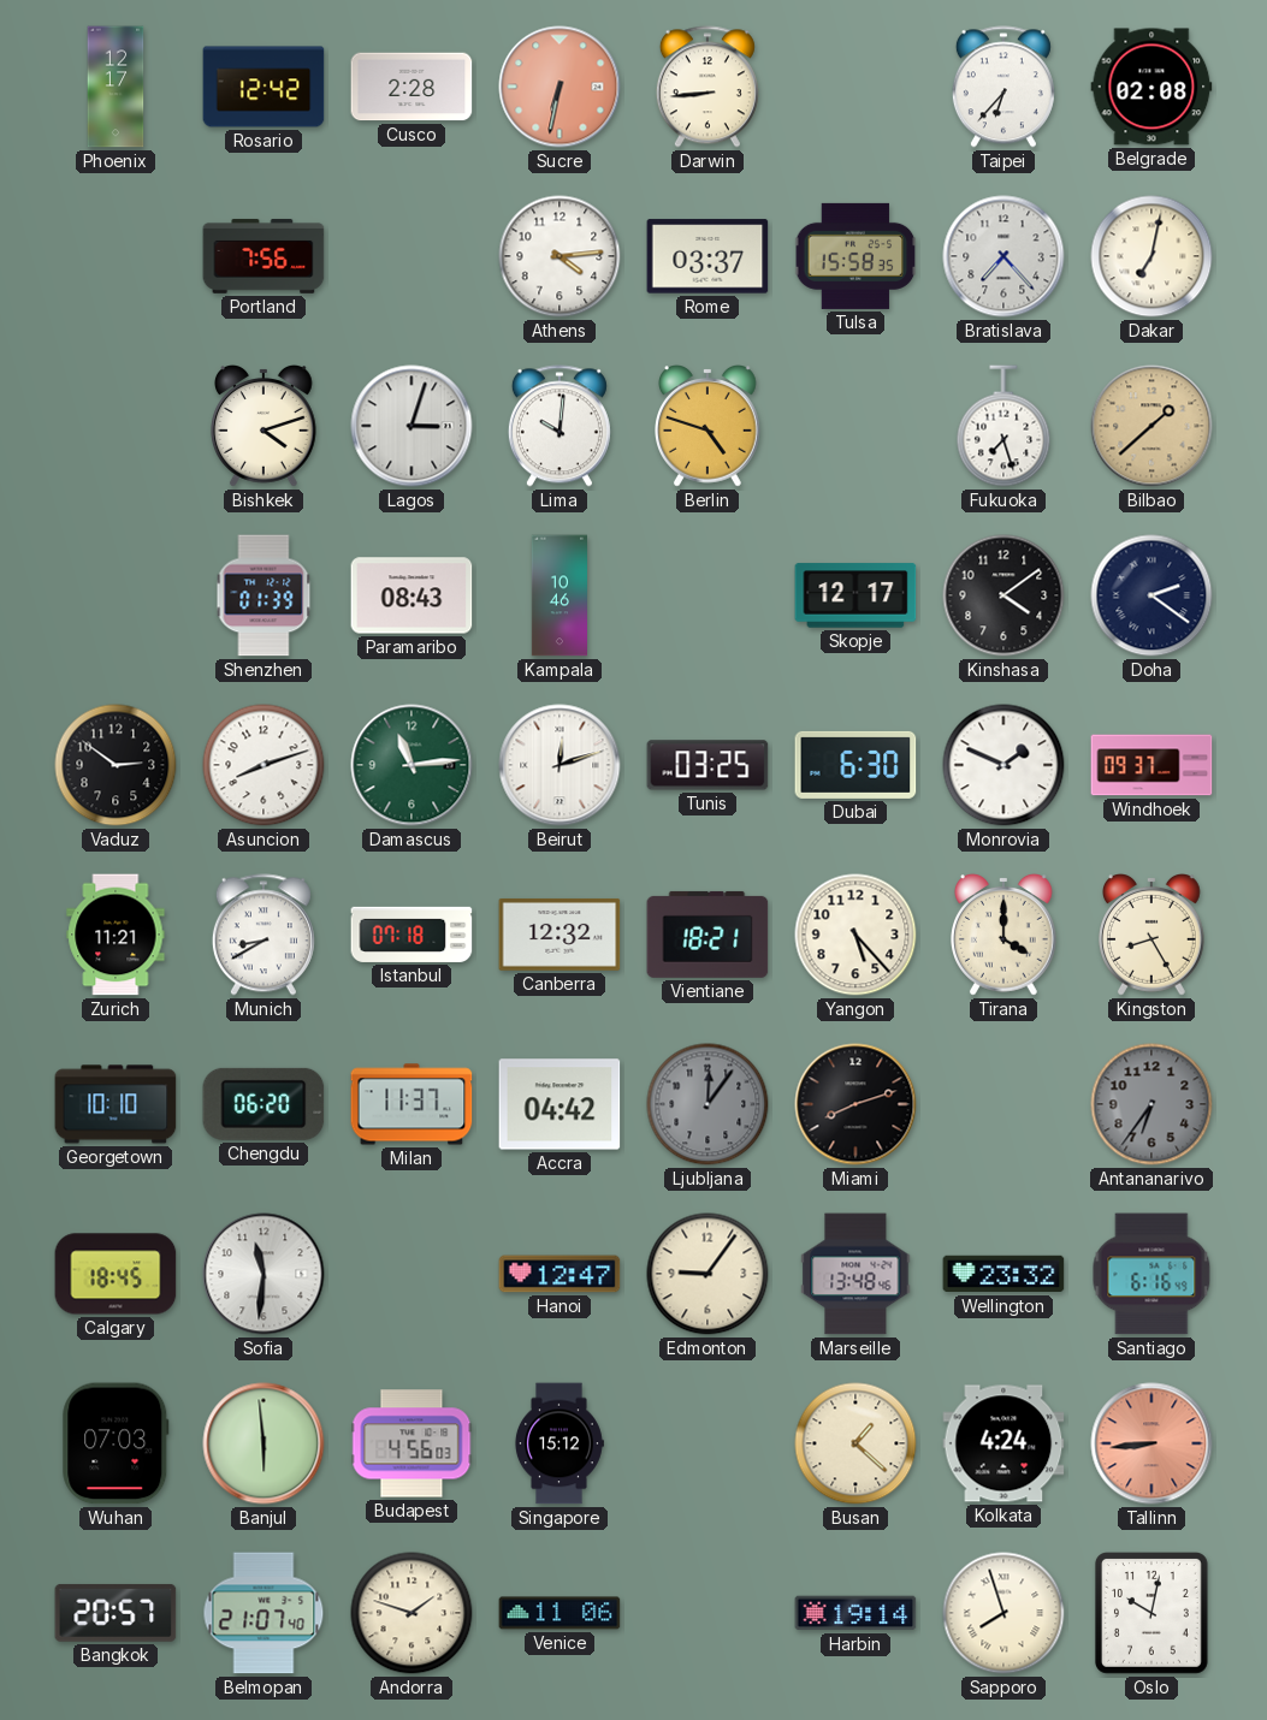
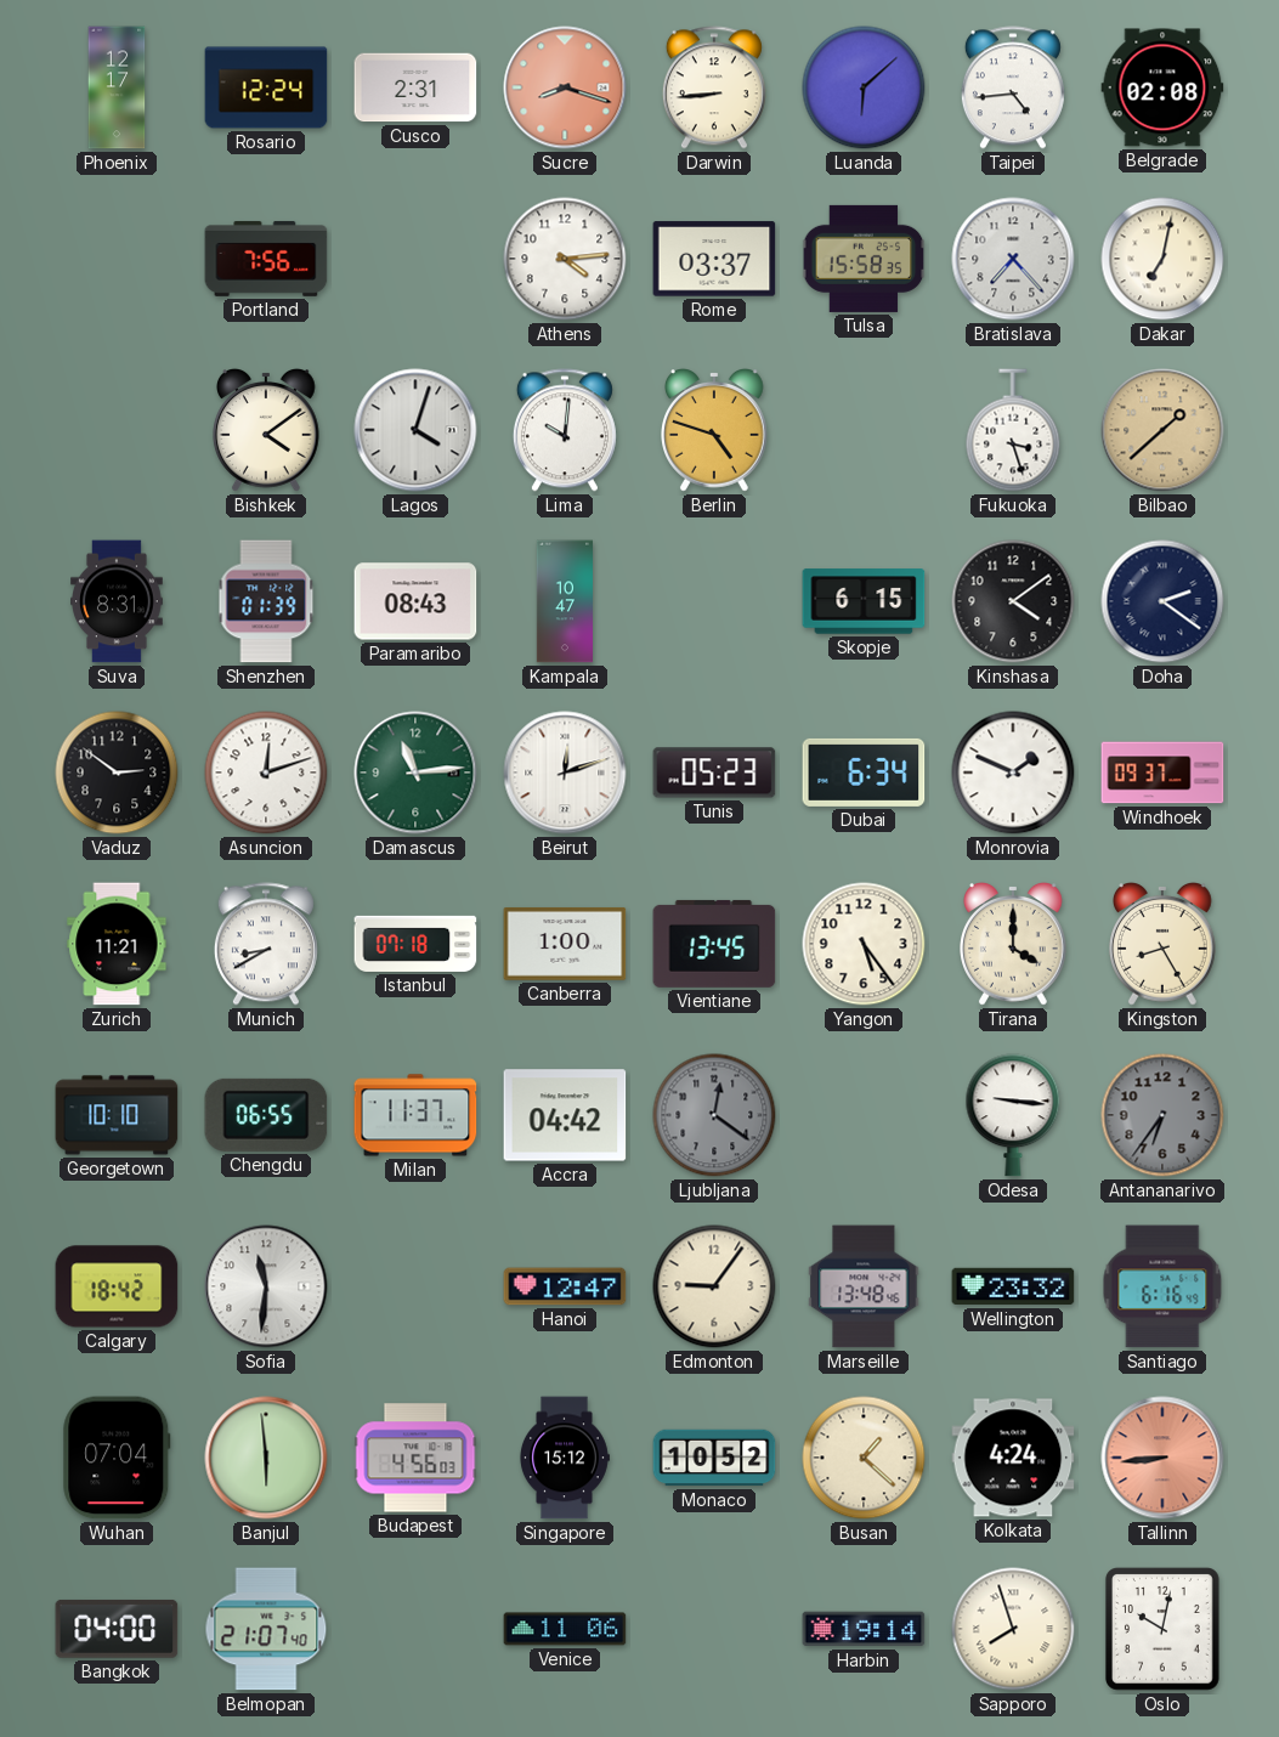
Rosario: 12:42 -> 12:24
Cusco: 2:28 -> 2:31
Sucre: 6:32 -> 8:18
Luanda: none -> 6:08
Taipei: 6:37 -> 4:44
Bishkek: 4:12 -> 4:09
Lagos: 3:03 -> 4:03
Fukuoka: 7:27 -> 3:27
Suva: none -> 8:31
Kampala: 10:46 -> 10:47
Skopje: 12:17 -> 6:15
Asuncion: 8:12 -> 12:12
Tunis: 03:25 -> 05:23
Dubai: 6:30 -> 6:34
Canberra: 12:32 -> 1:00
Vientiane: 18:21 -> 13:45
Yangon: 5:23 -> 5:24
Chengdu: 06:20 -> 06:55
Ljubljana: 12:06 -> 12:21
Miami: 8:12 -> none
Odesa: none -> 9:16
Calgary: 18:45 -> 18:42
Wuhan: 07:03 -> 07:04
Monaco: none -> 10:52
Bangkok: 20:57 -> 04:00
Andorra: 1:48 -> none
